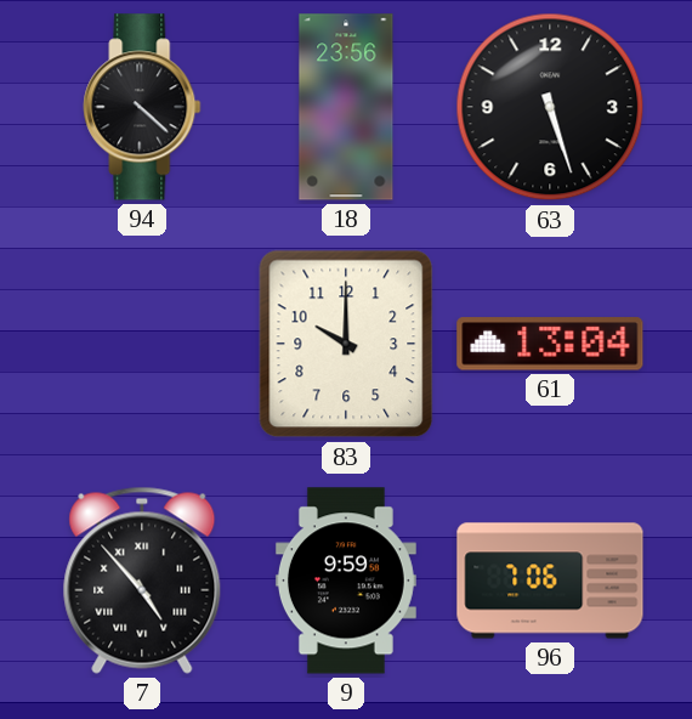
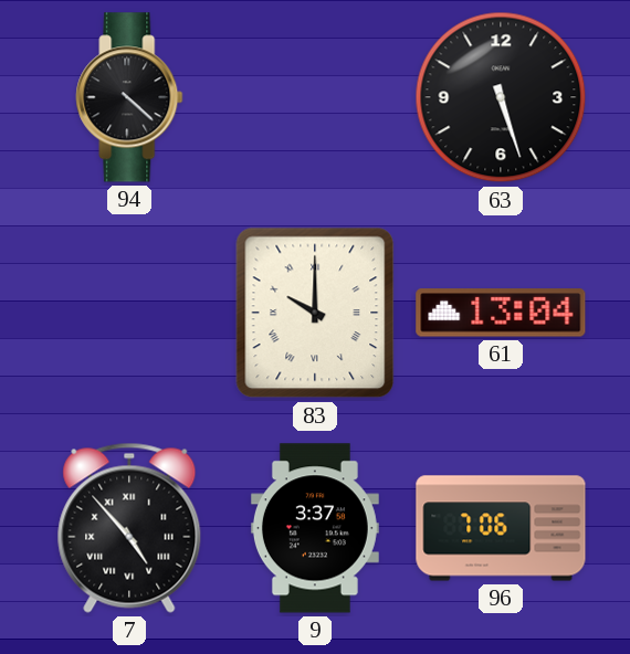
18: 23:56 -> none
83 numerals: Arabic -> Roman
9: 9:59 -> 3:37
